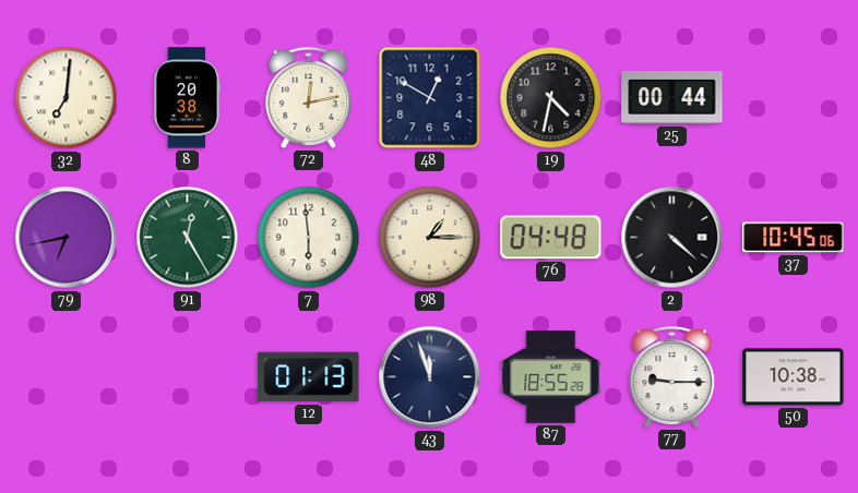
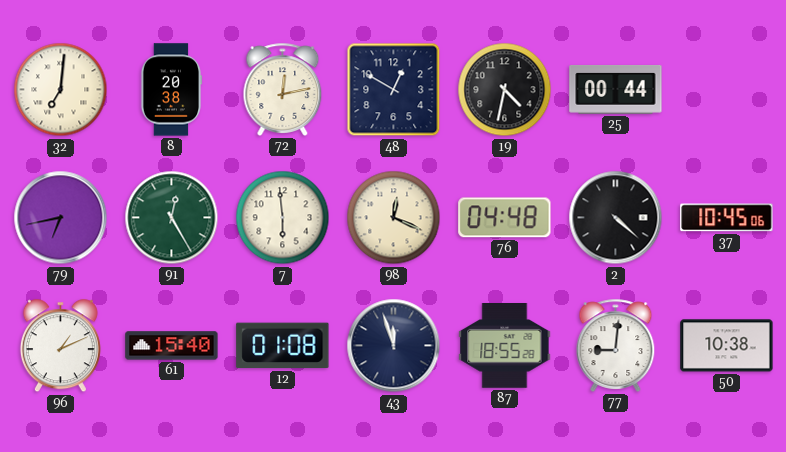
98: 1:15 -> 12:19
96: none -> 1:11
61: none -> 15:40
12: 01:13 -> 01:08
77: 9:15 -> 9:01
